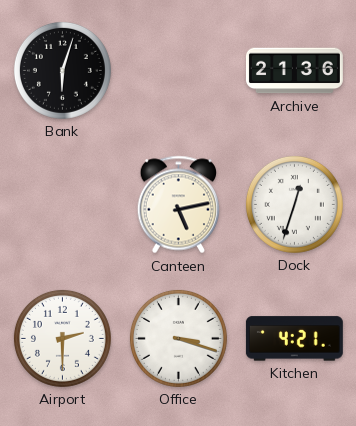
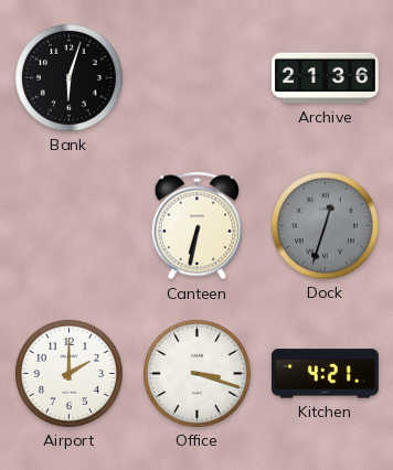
Canteen: 5:13 -> 6:32
Dock dial: white -> grey
Airport: 2:30 -> 2:00
